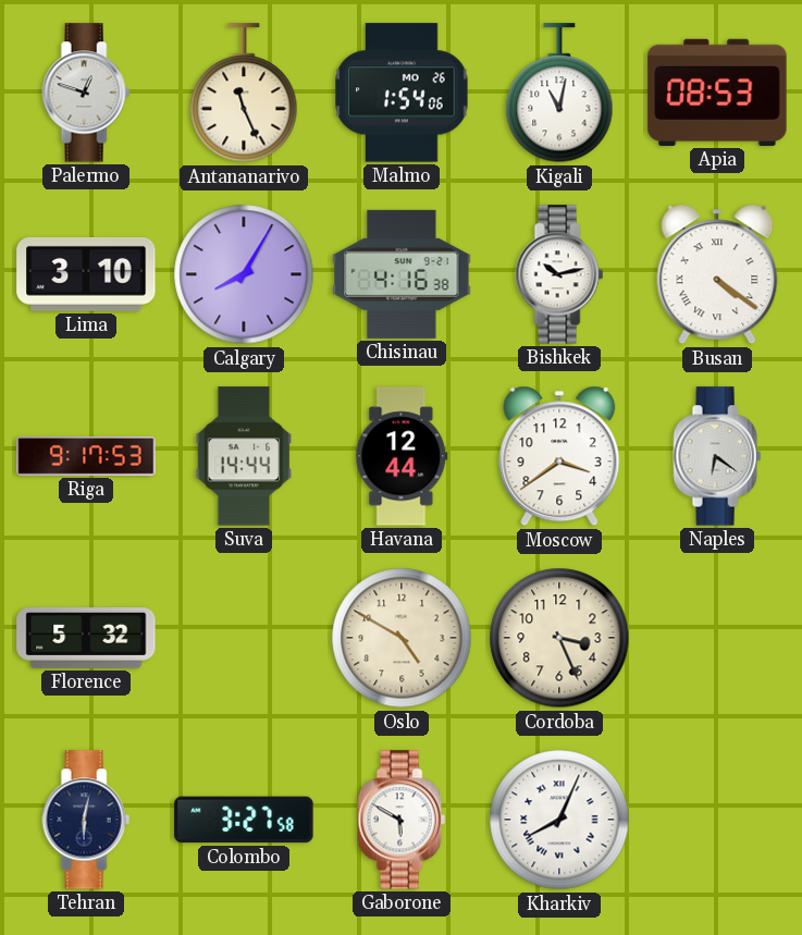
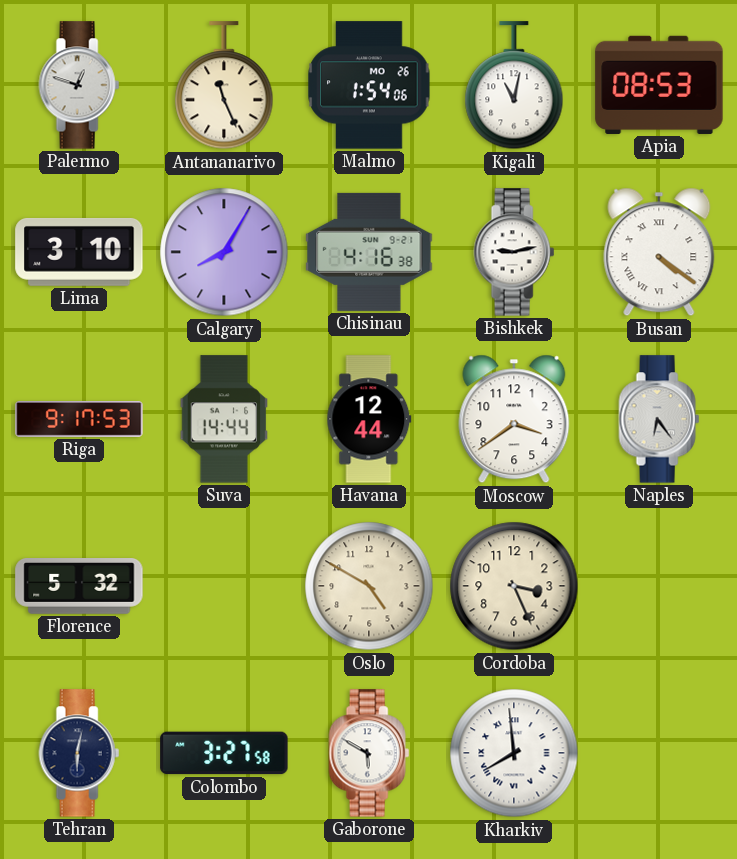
Bishkek: 10:13 -> 9:13
Naples: 6:21 -> 6:24
Kharkiv: 8:04 -> 7:59
